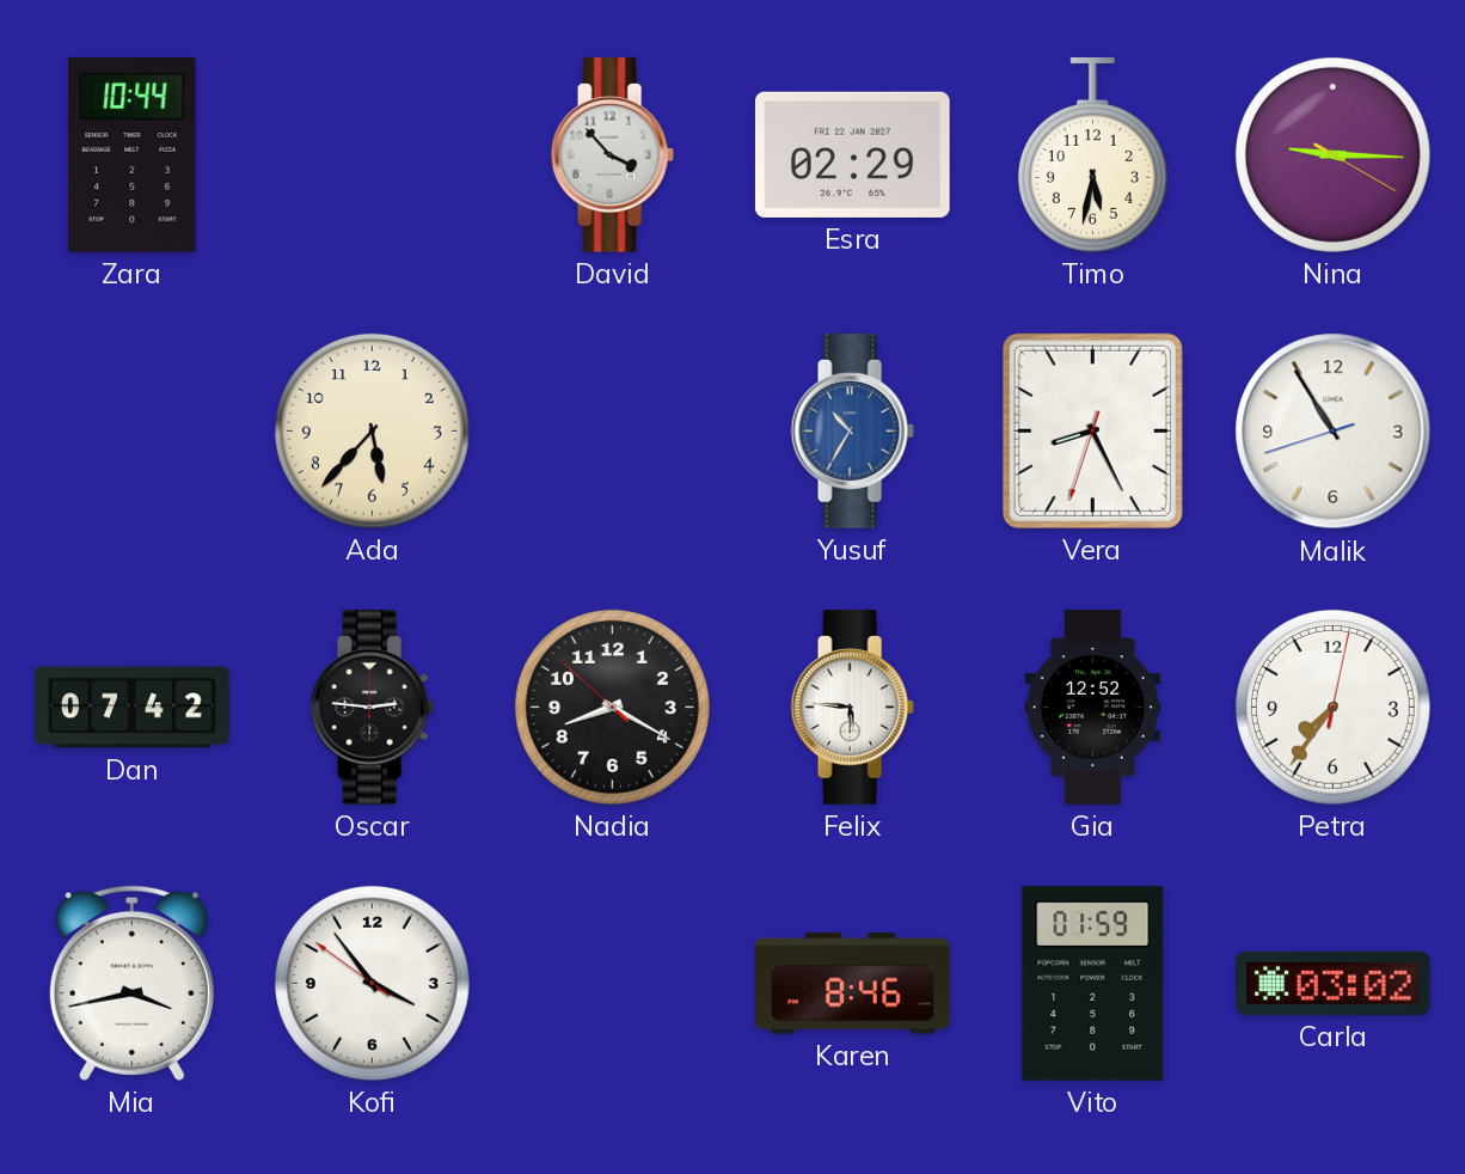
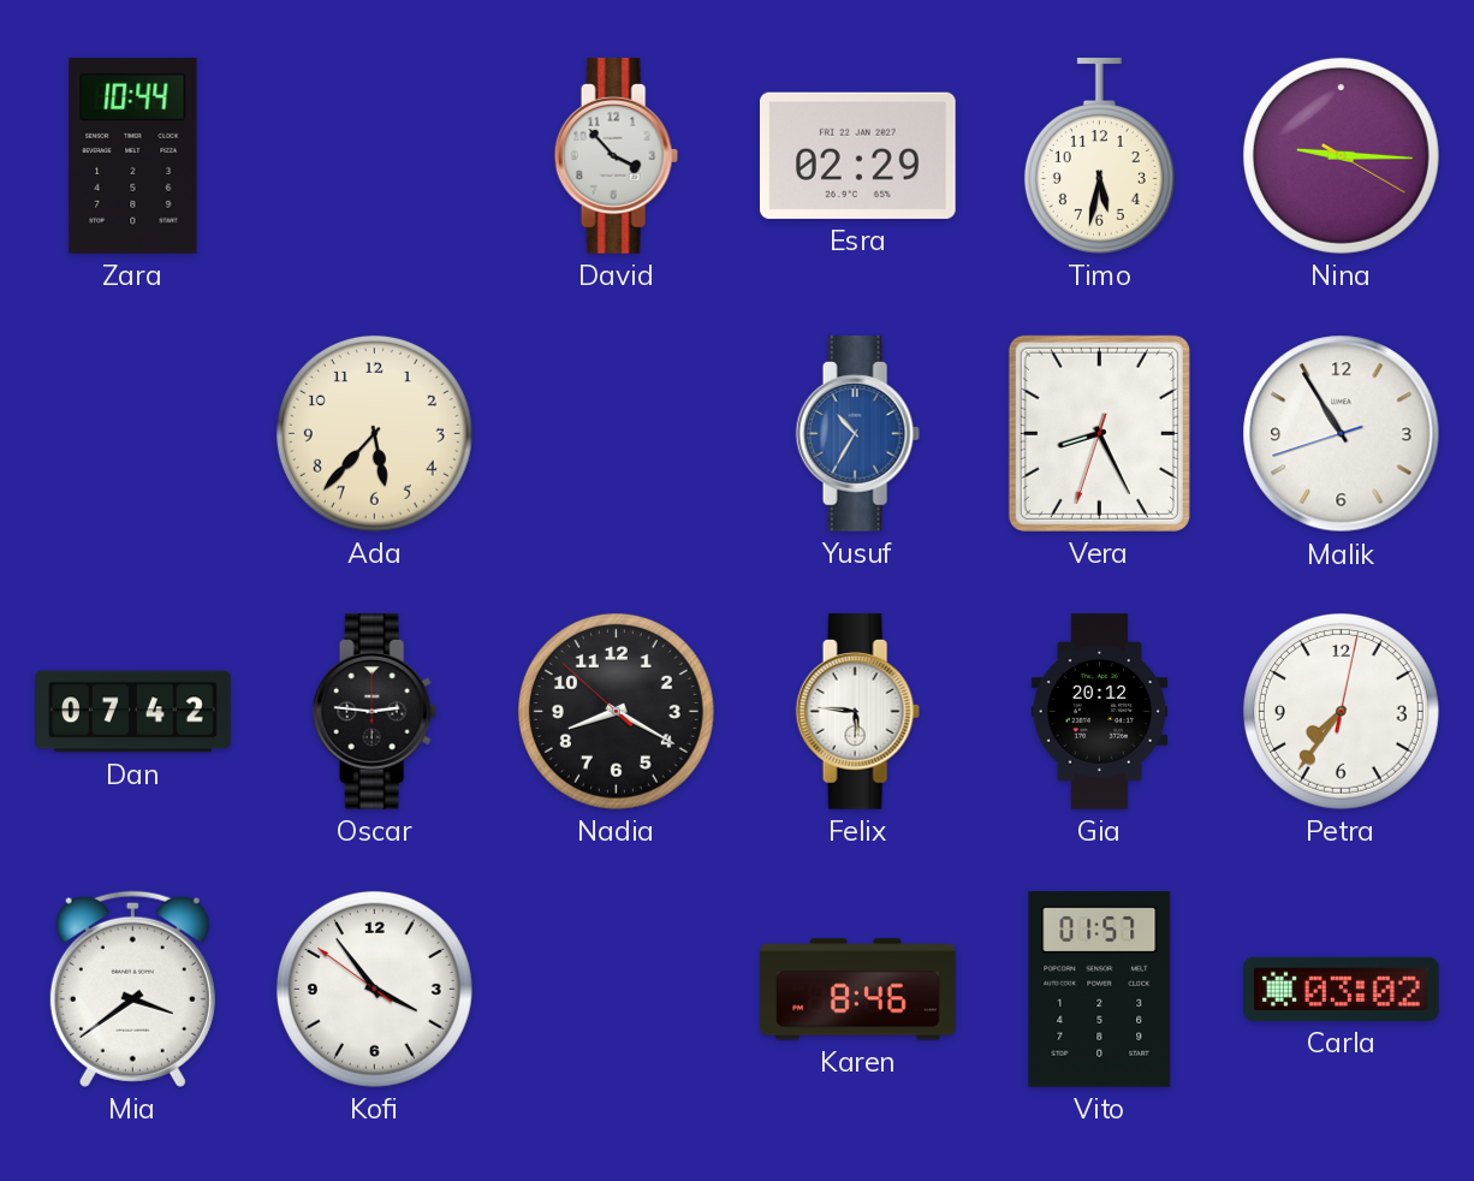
Gia: 12:52 -> 20:12
Mia: 3:43 -> 3:39
Vito: 01:59 -> 01:57
